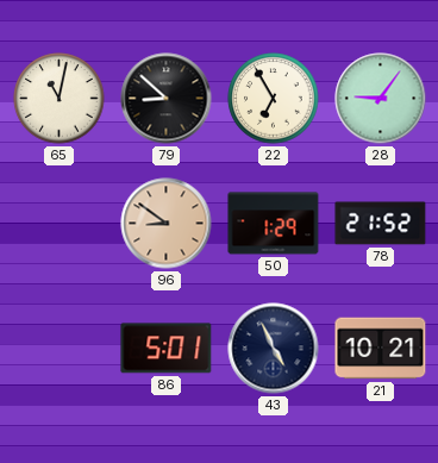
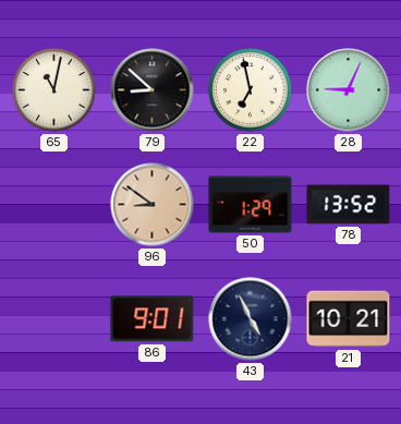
22: 6:55 -> 6:58
28: 9:06 -> 9:04
78: 21:52 -> 13:52
86: 5:01 -> 9:01
